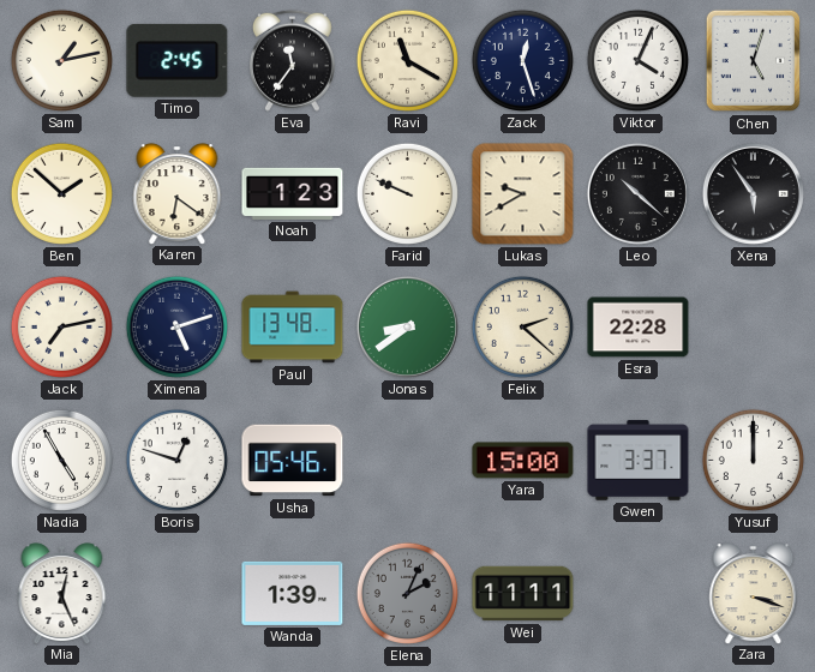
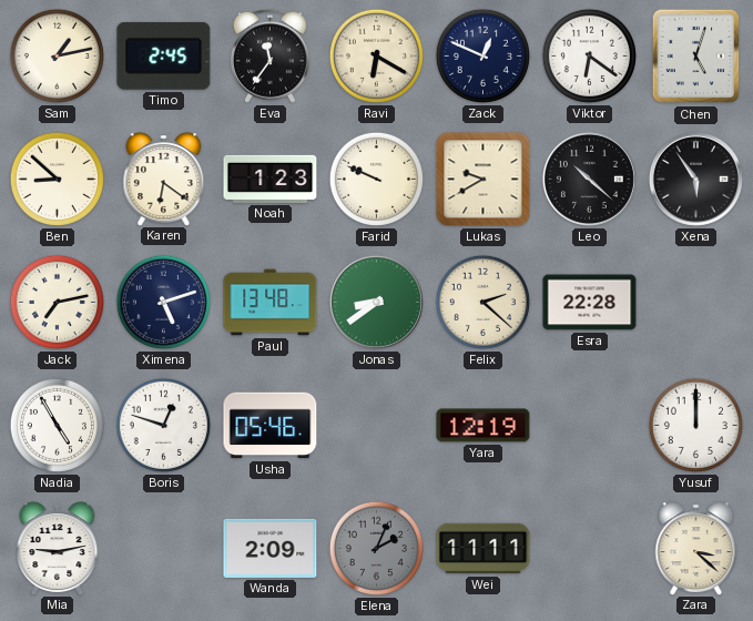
Ravi: 11:20 -> 6:20
Zack: 12:27 -> 12:49
Viktor: 4:04 -> 6:21
Ben: 1:52 -> 8:52
Yara: 15:00 -> 12:19
Gwen: 3:37 -> none
Mia: 12:26 -> 9:13
Wanda: 1:39 -> 2:09
Zara: 3:18 -> 3:22
